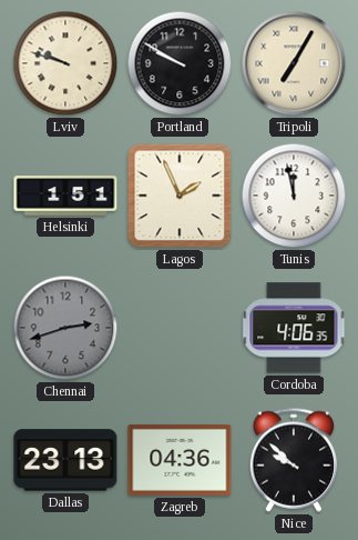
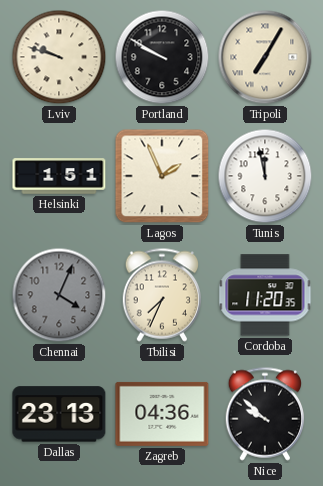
Chennai: 2:42 -> 4:04
Tbilisi: none -> 7:34
Cordoba: 4:06 -> 11:20
